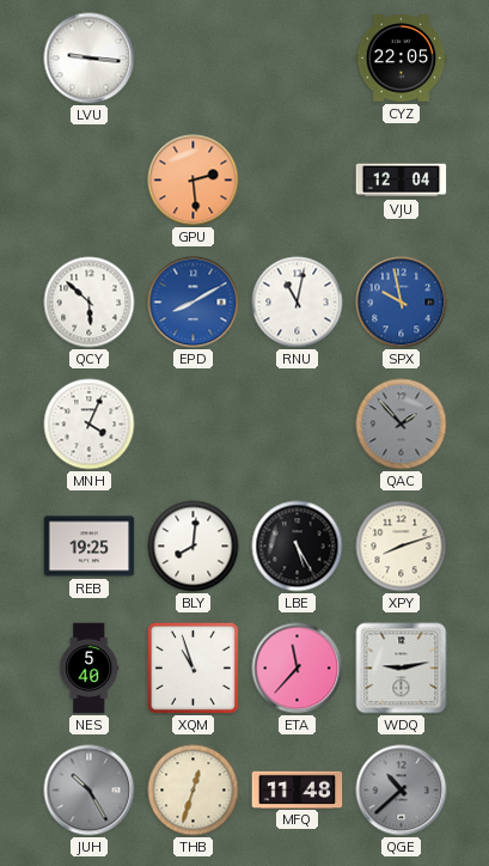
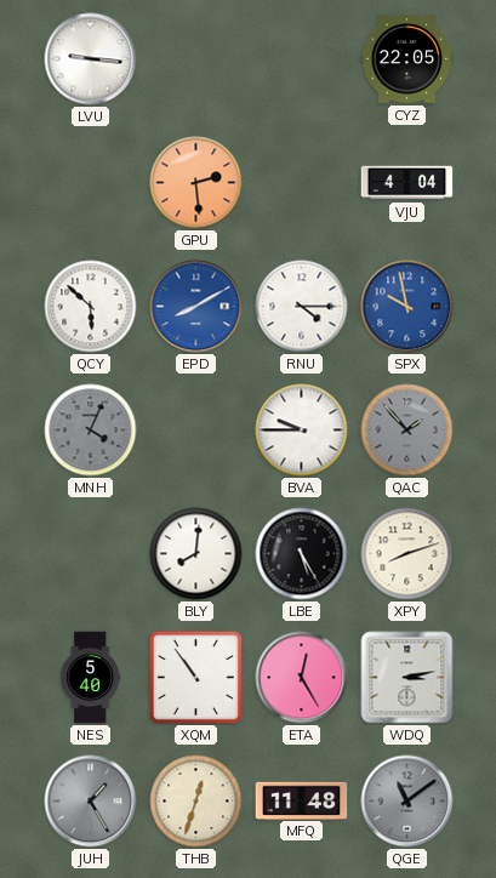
VJU: 12:04 -> 4:04
RNU: 11:02 -> 4:15
MNH dial: white -> grey
BVA: none -> 9:45
REB: 19:25 -> none
XQM: 10:57 -> 10:54
ETA: 11:37 -> 12:25
WDQ: 9:13 -> 3:13
JUH: 10:25 -> 1:25
QGE: 10:38 -> 11:09
